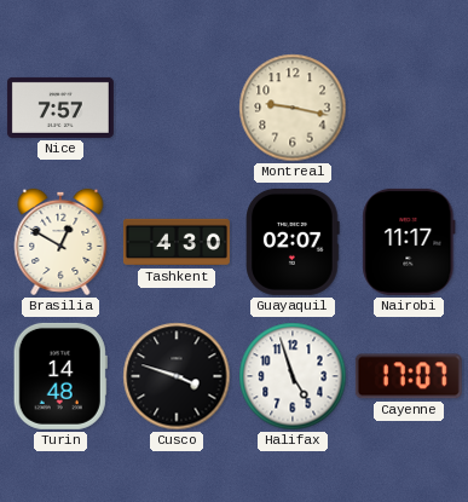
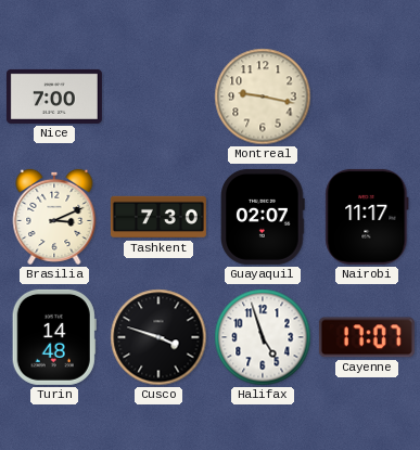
Nice: 7:57 -> 7:00
Brasilia: 12:50 -> 3:11
Tashkent: 4:30 -> 7:30
